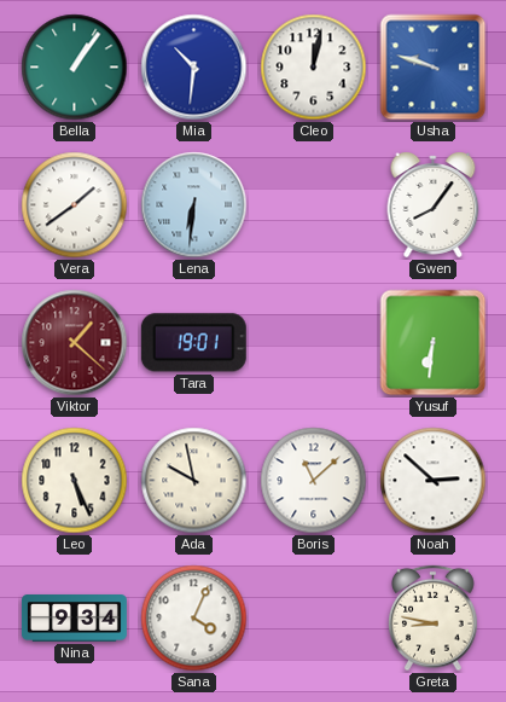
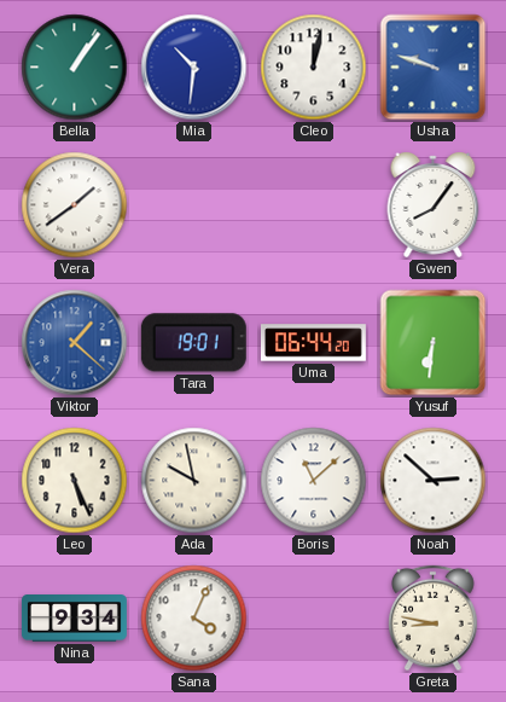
Lena: 6:31 -> none
Viktor dial: burgundy -> blue
Uma: none -> 06:44
